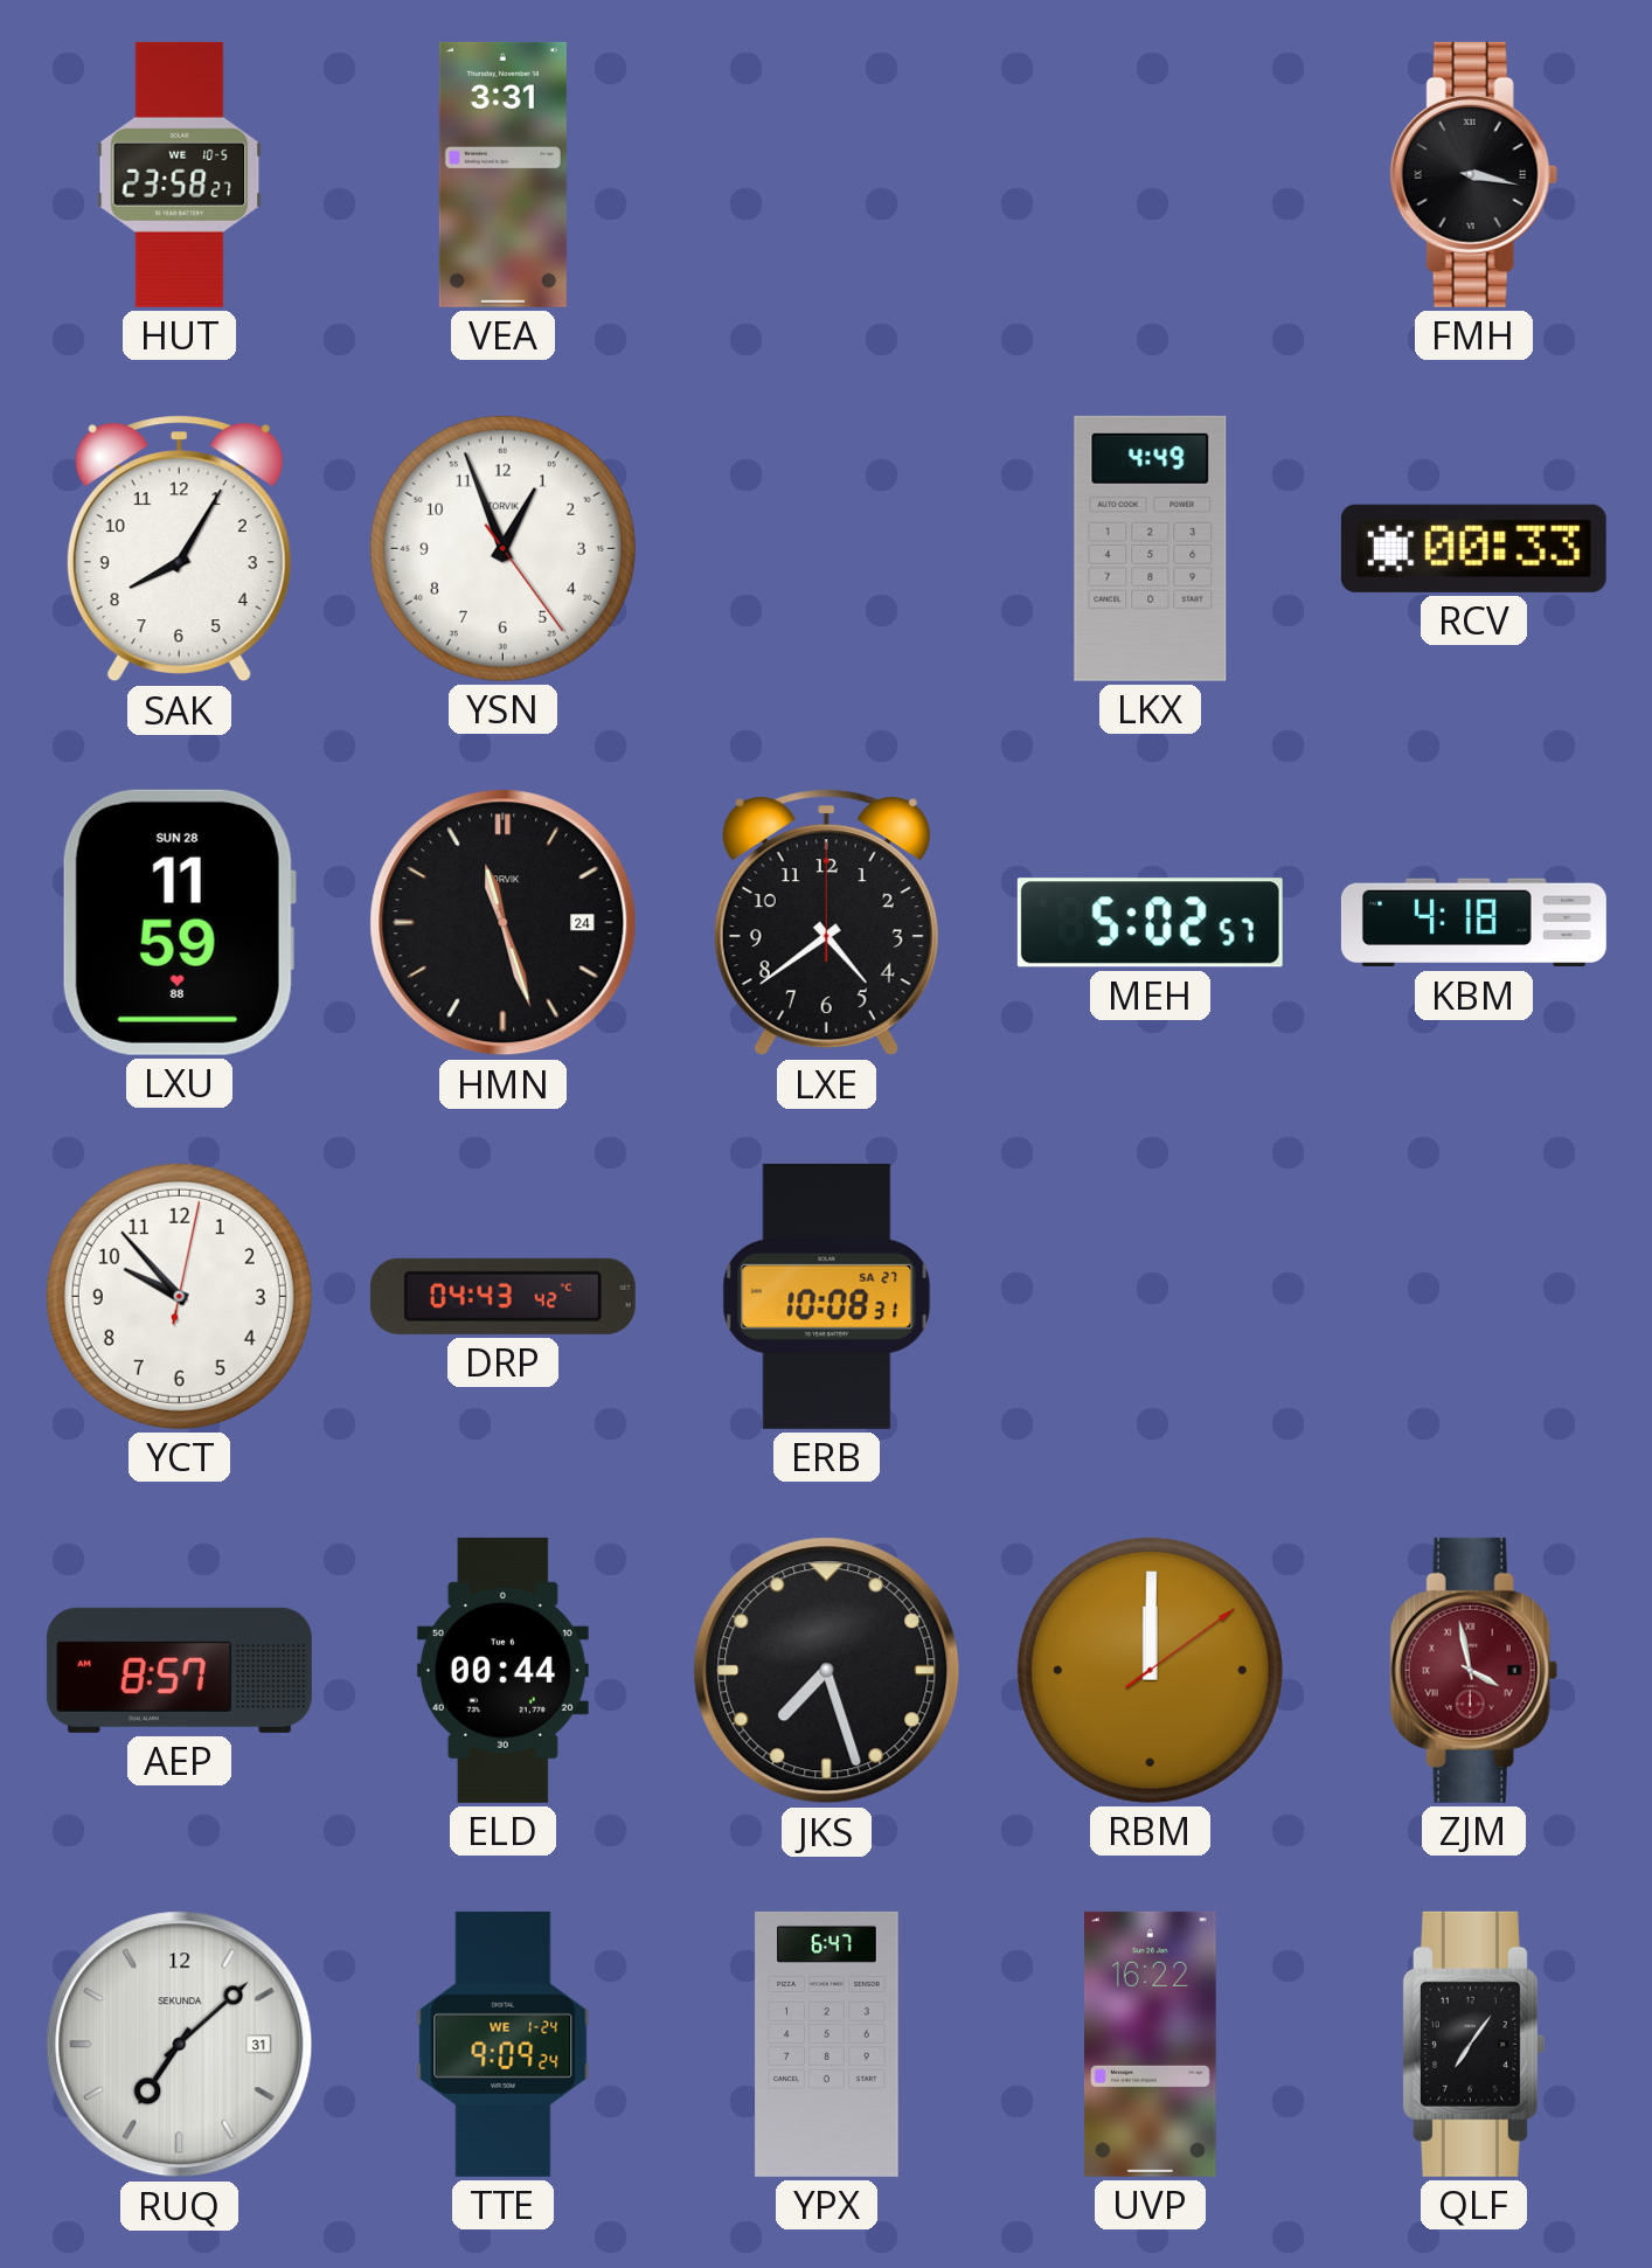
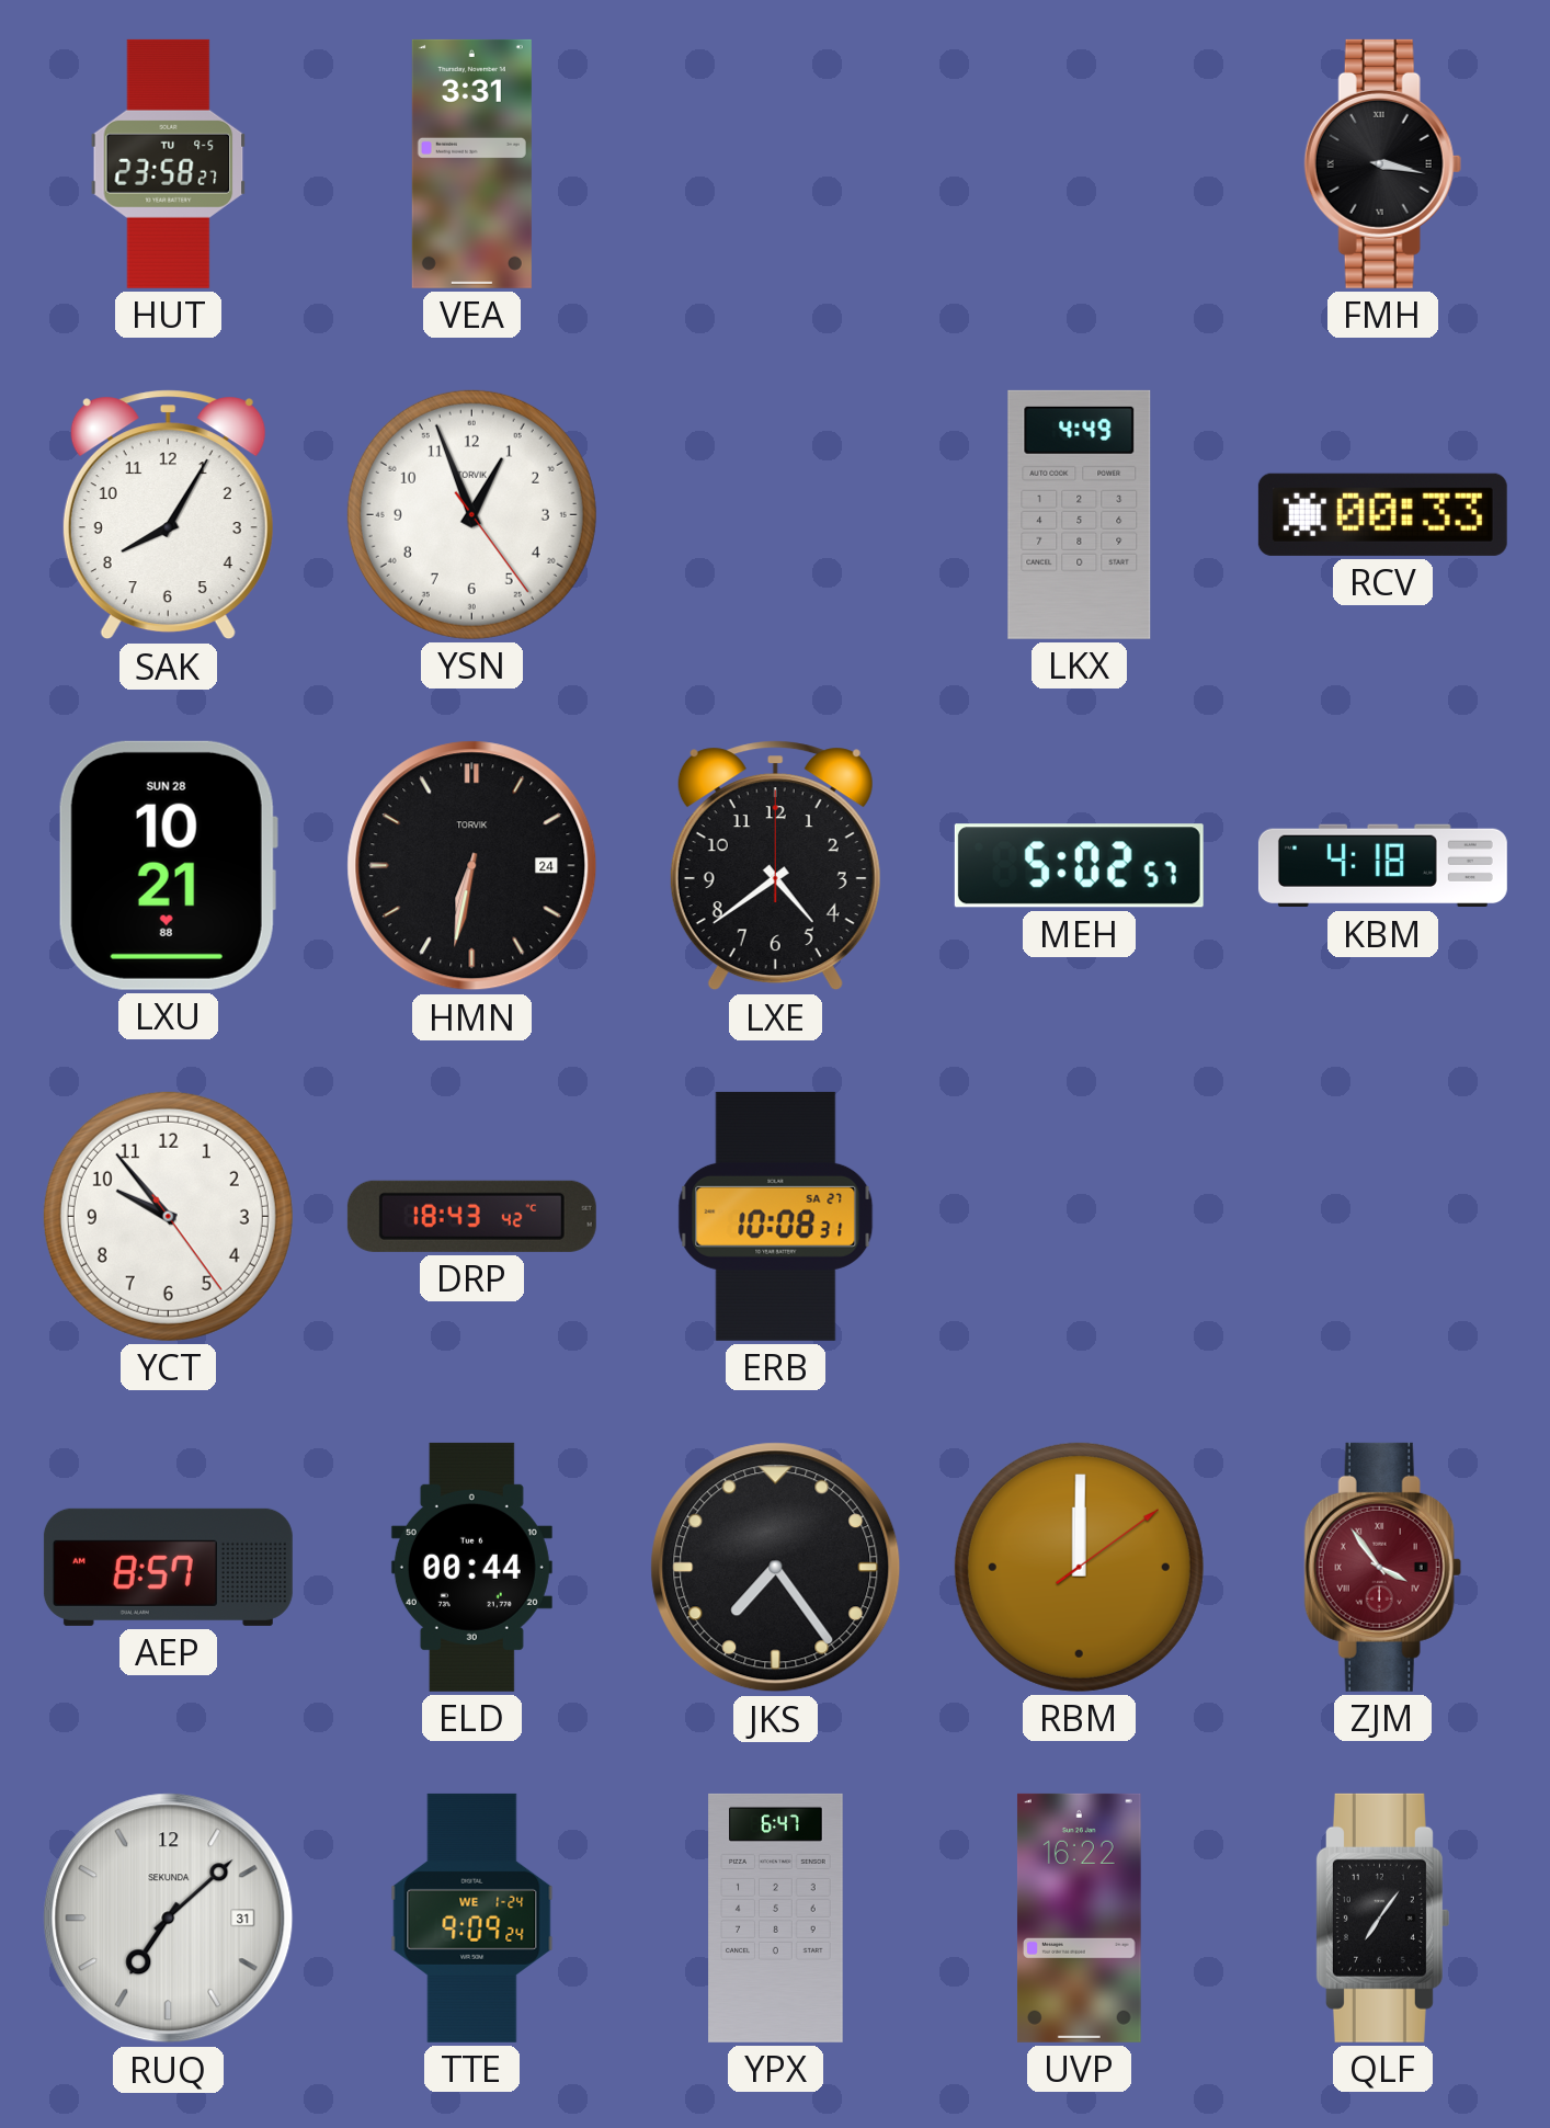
HUT date: WE 10-5 -> TU 9-5
LXU: 11:59 -> 10:21
HMN: 11:27 -> 6:32
YCT: 9:53:02 -> 9:53:24
DRP: 04:43 -> 18:43
JKS: 7:27 -> 7:24
ZJM: 3:58 -> 3:54
